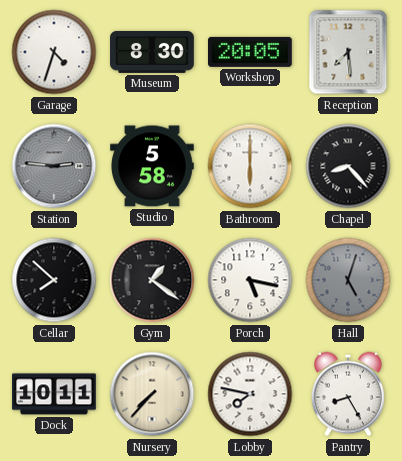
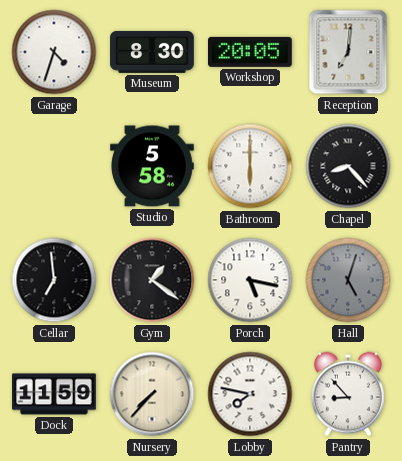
Reception: 7:29 -> 7:01
Station: 2:46 -> none
Cellar: 7:52 -> 6:59
Dock: 10:11 -> 11:59
Pantry: 8:25 -> 8:53
